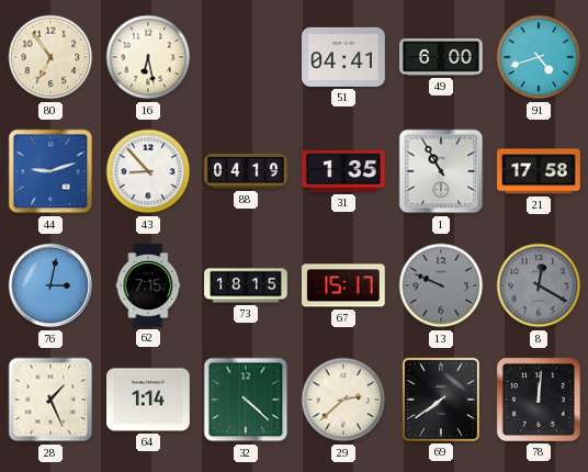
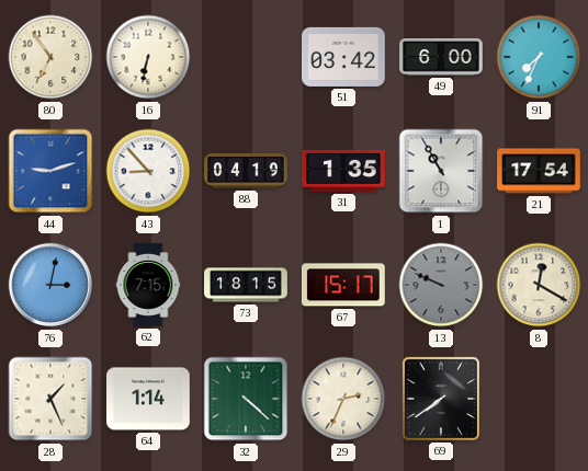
16: 6:28 -> 6:32
51: 04:41 -> 03:42
91: 4:42 -> 7:34
21: 17:58 -> 17:54
8 dial: grey -> cream
29: 2:38 -> 2:34
78: 12:01 -> none
